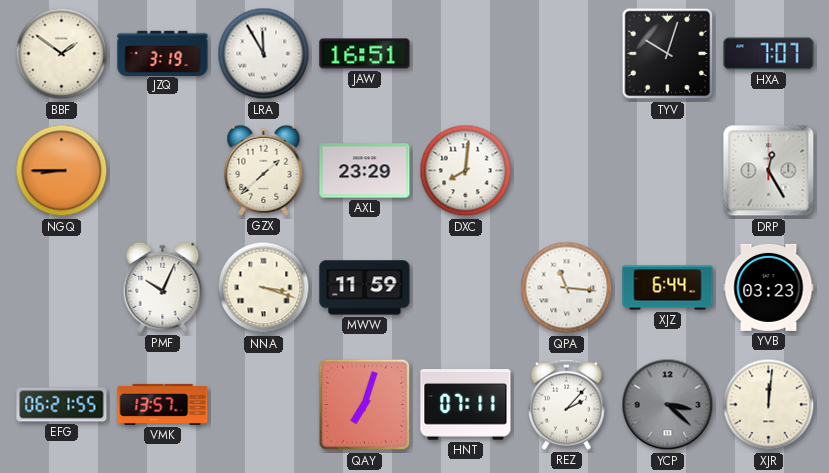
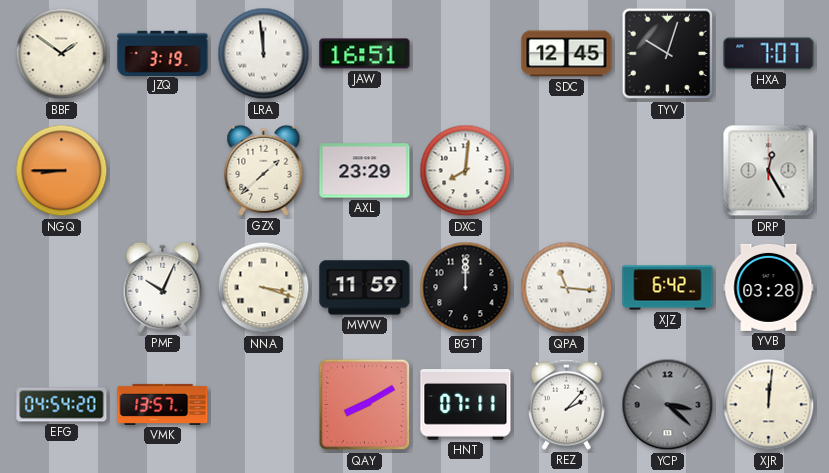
LRA: 11:55 -> 11:59
SDC: none -> 12:45
BGT: none -> 12:00
XJZ: 6:44 -> 6:42
YVB: 03:23 -> 03:28
EFG: 06:21 -> 04:54
QAY: 7:03 -> 8:10
